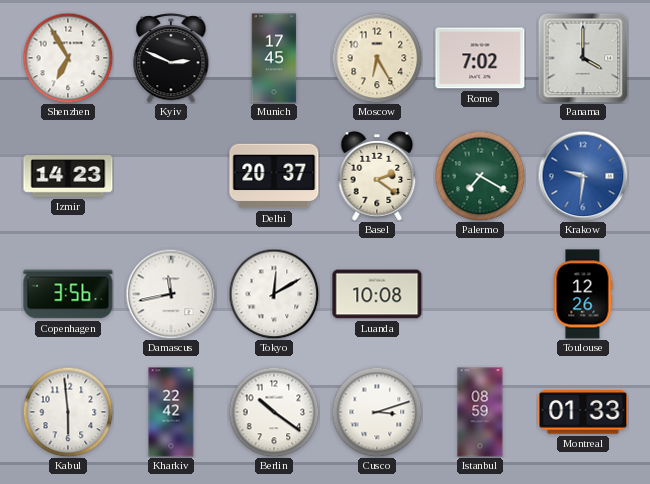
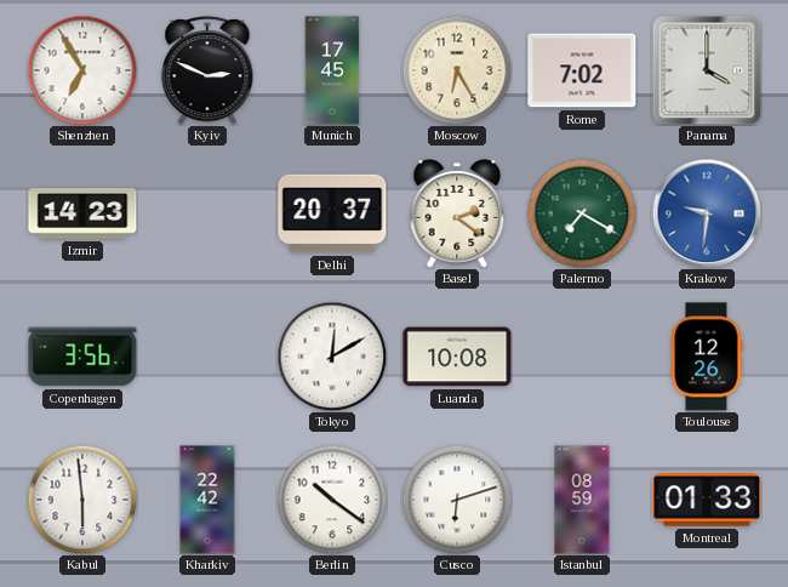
Damascus: 11:43 -> none
Cusco: 3:12 -> 6:12
